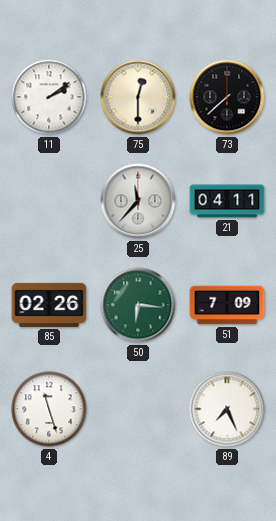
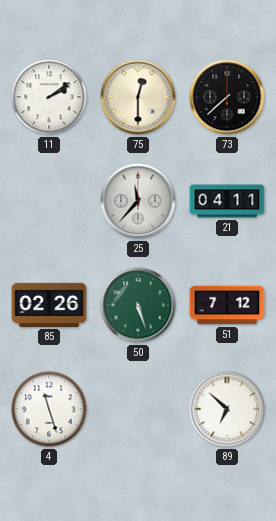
50: 6:16 -> 5:27
51: 7:09 -> 7:12
89: 7:26 -> 6:52
